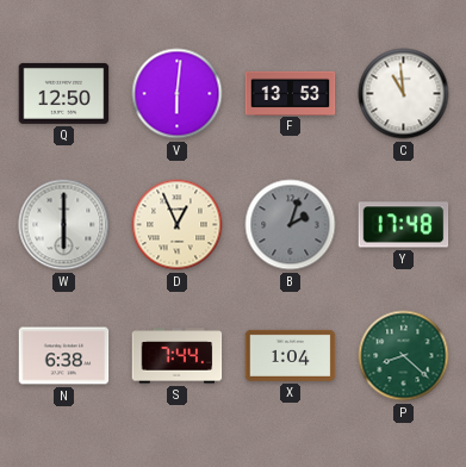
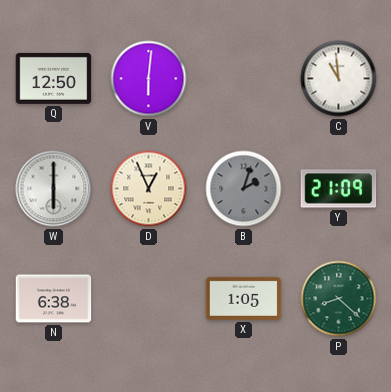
F: 13:53 -> none
Y: 17:48 -> 21:09
S: 7:44 -> none
X: 1:04 -> 1:05
